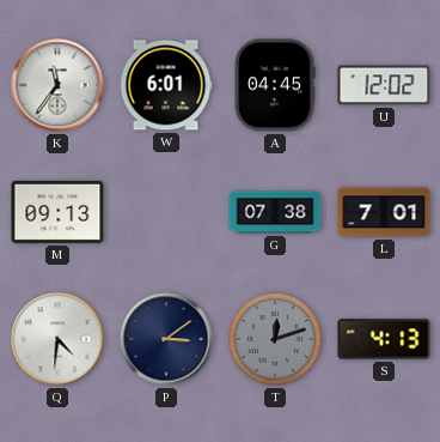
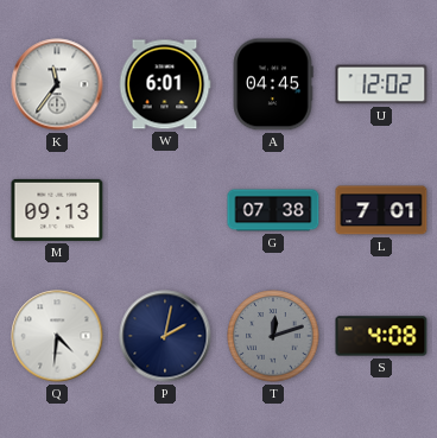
P: 3:09 -> 2:02
S: 4:13 -> 4:08
